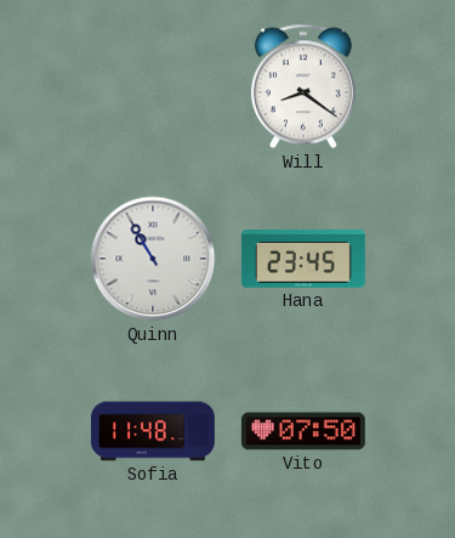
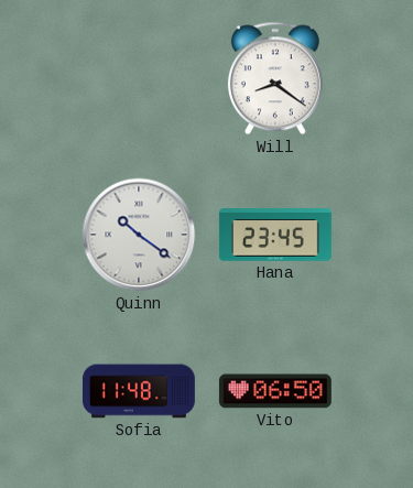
Quinn: 10:55 -> 10:21
Vito: 07:50 -> 06:50
